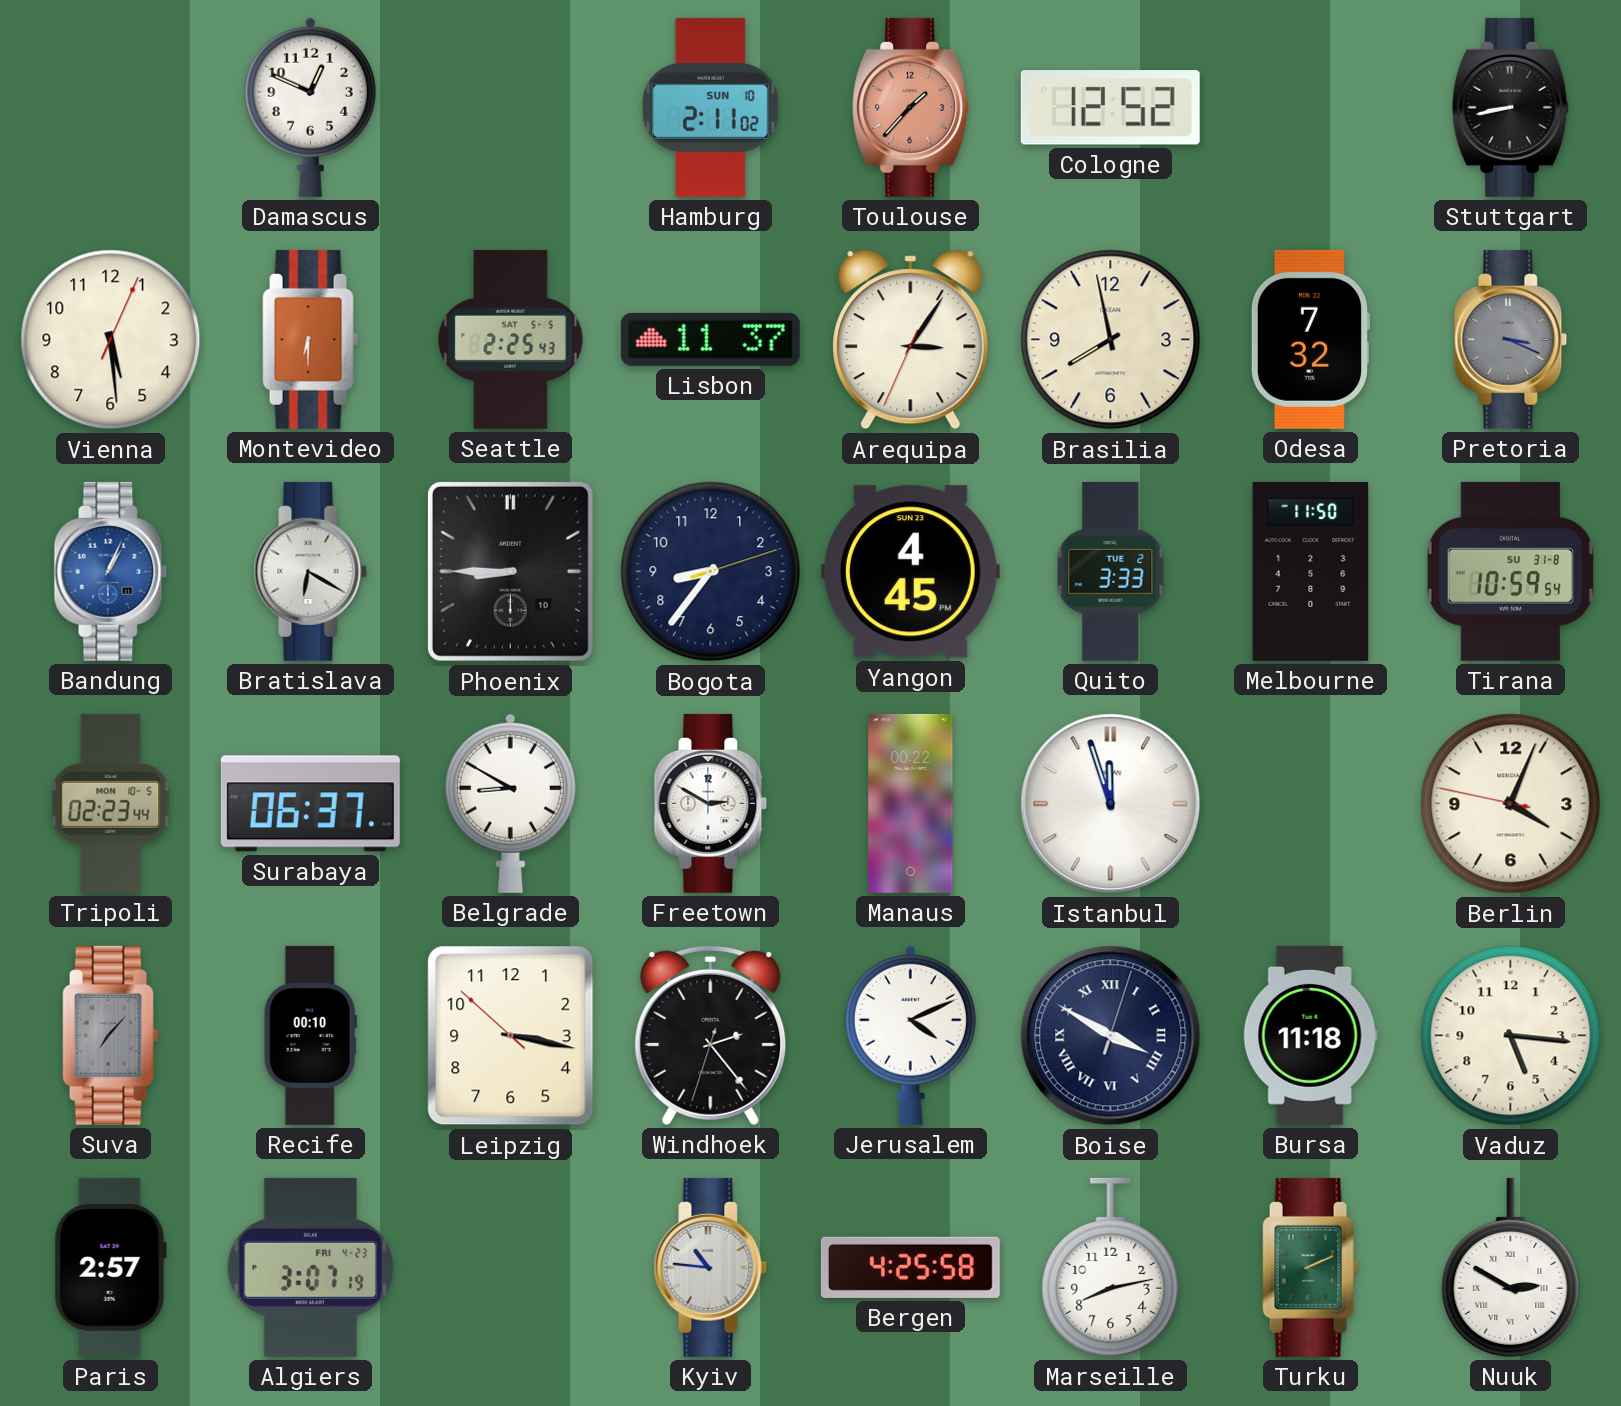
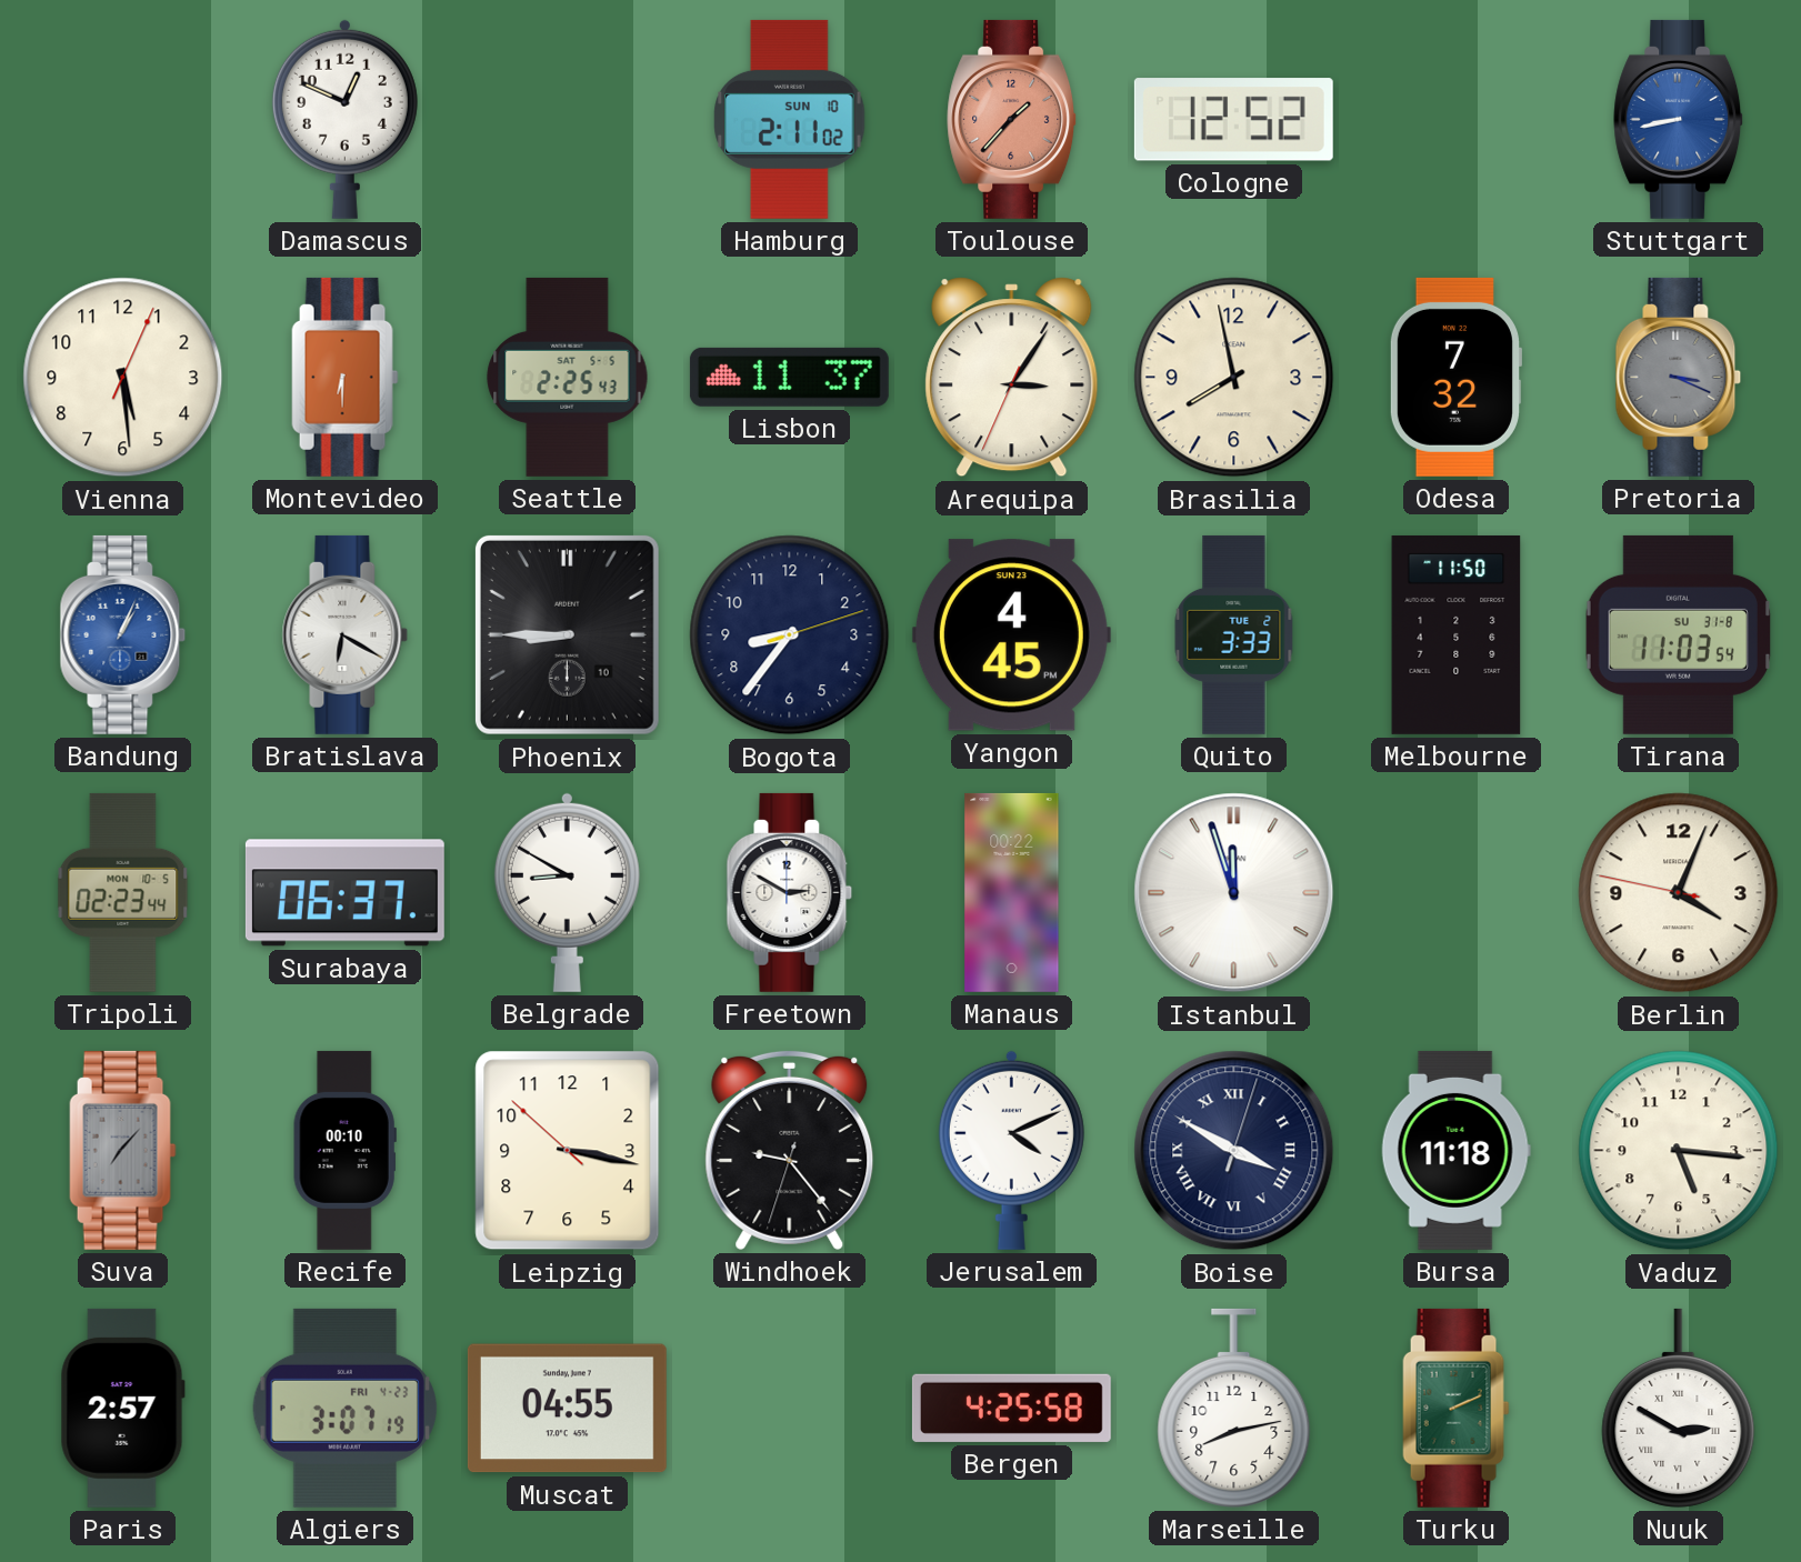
Stuttgart dial: black -> blue
Tirana: 10:59 -> 11:03
Windhoek: 2:23 -> 9:23
Muscat: none -> 04:55
Kyiv: 10:46 -> none
